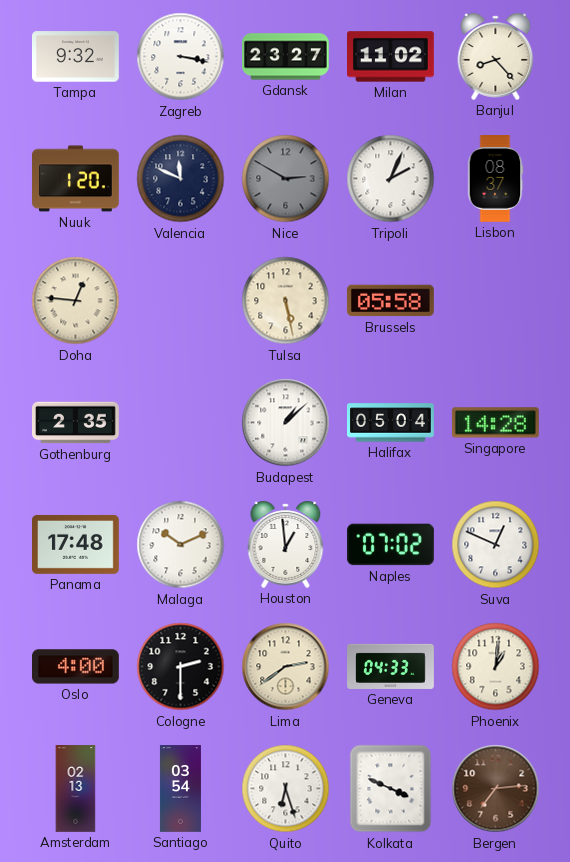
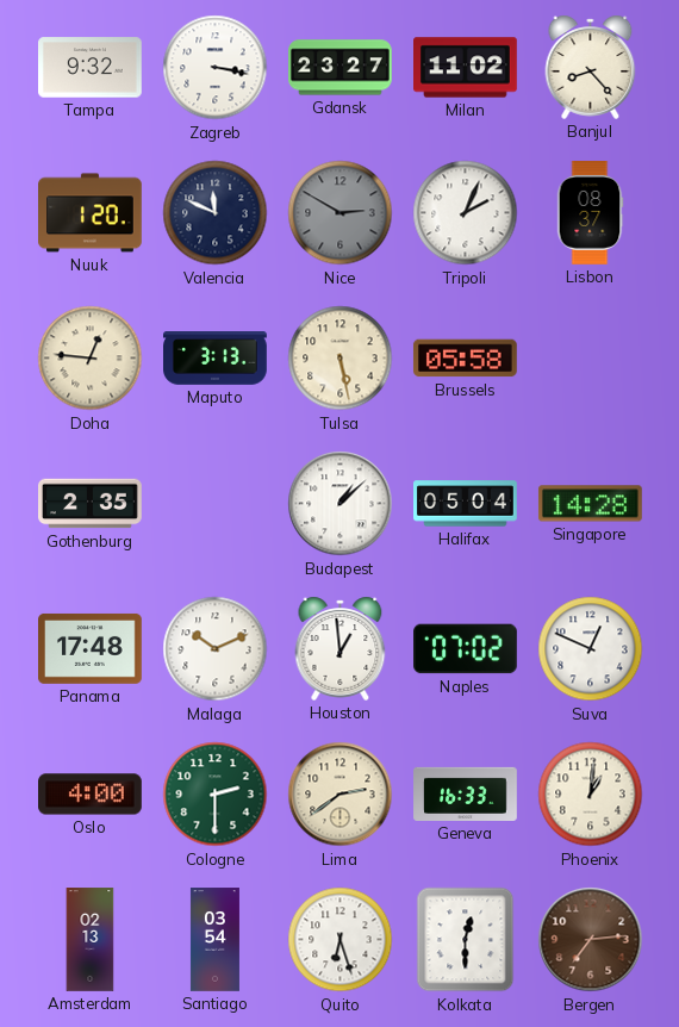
Maputo: none -> 3:13
Cologne dial: black -> green
Geneva: 04:33 -> 16:33
Kolkata: 3:49 -> 12:30
